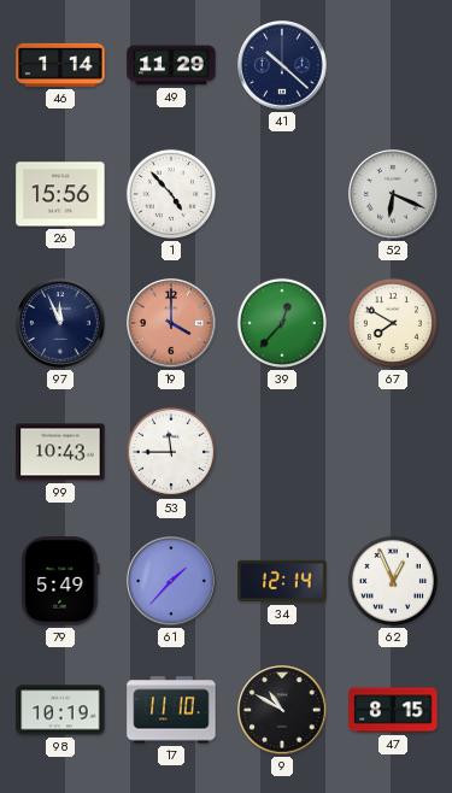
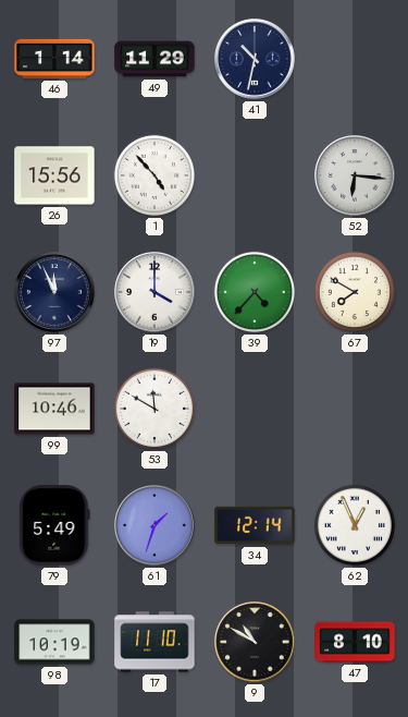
41: 10:22 -> 10:32
52: 6:19 -> 6:16
19 dial: salmon -> white
39: 12:37 -> 4:37
99: 10:43 -> 10:46
53: 11:45 -> 11:50
61: 1:37 -> 1:33
47: 8:15 -> 8:10
